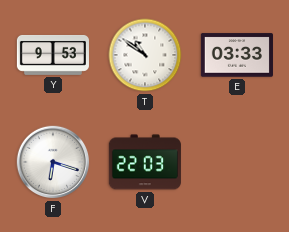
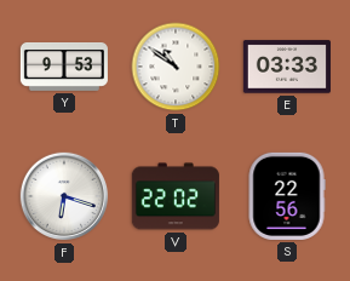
V: 22:03 -> 22:02
S: none -> 22:56
